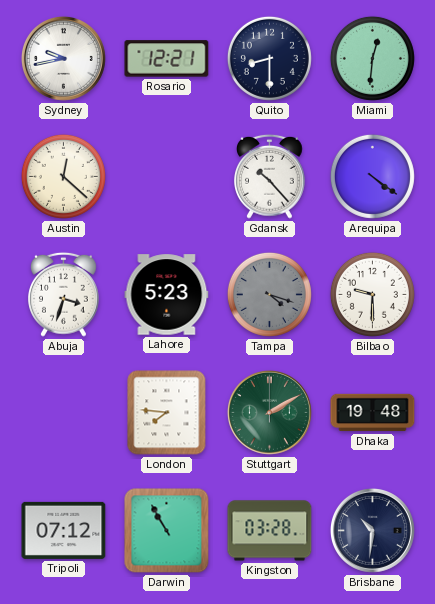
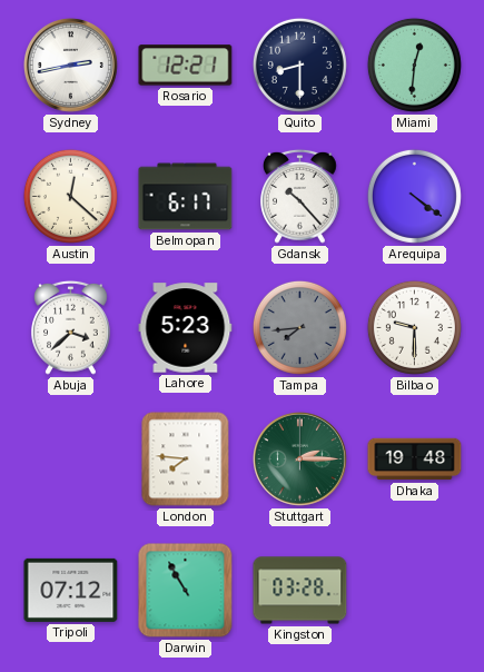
Sydney: 9:43 -> 2:43
Belmopan: none -> 6:17
Abuja: 3:33 -> 3:38
Tampa: 4:18 -> 7:44
Stuttgart: 2:10 -> 2:15
Brisbane: 10:31 -> none
